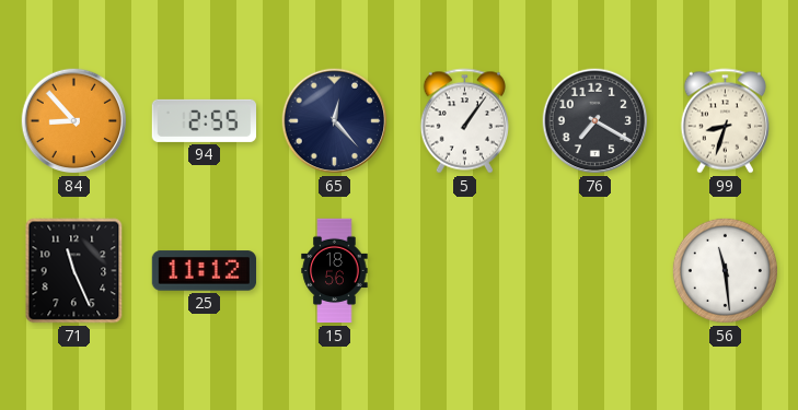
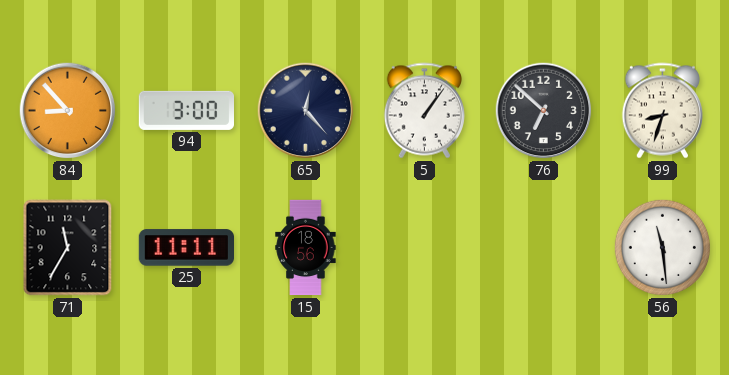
94: 2:55 -> 3:00
76: 7:20 -> 6:52
71: 11:26 -> 11:35
25: 11:12 -> 11:11
